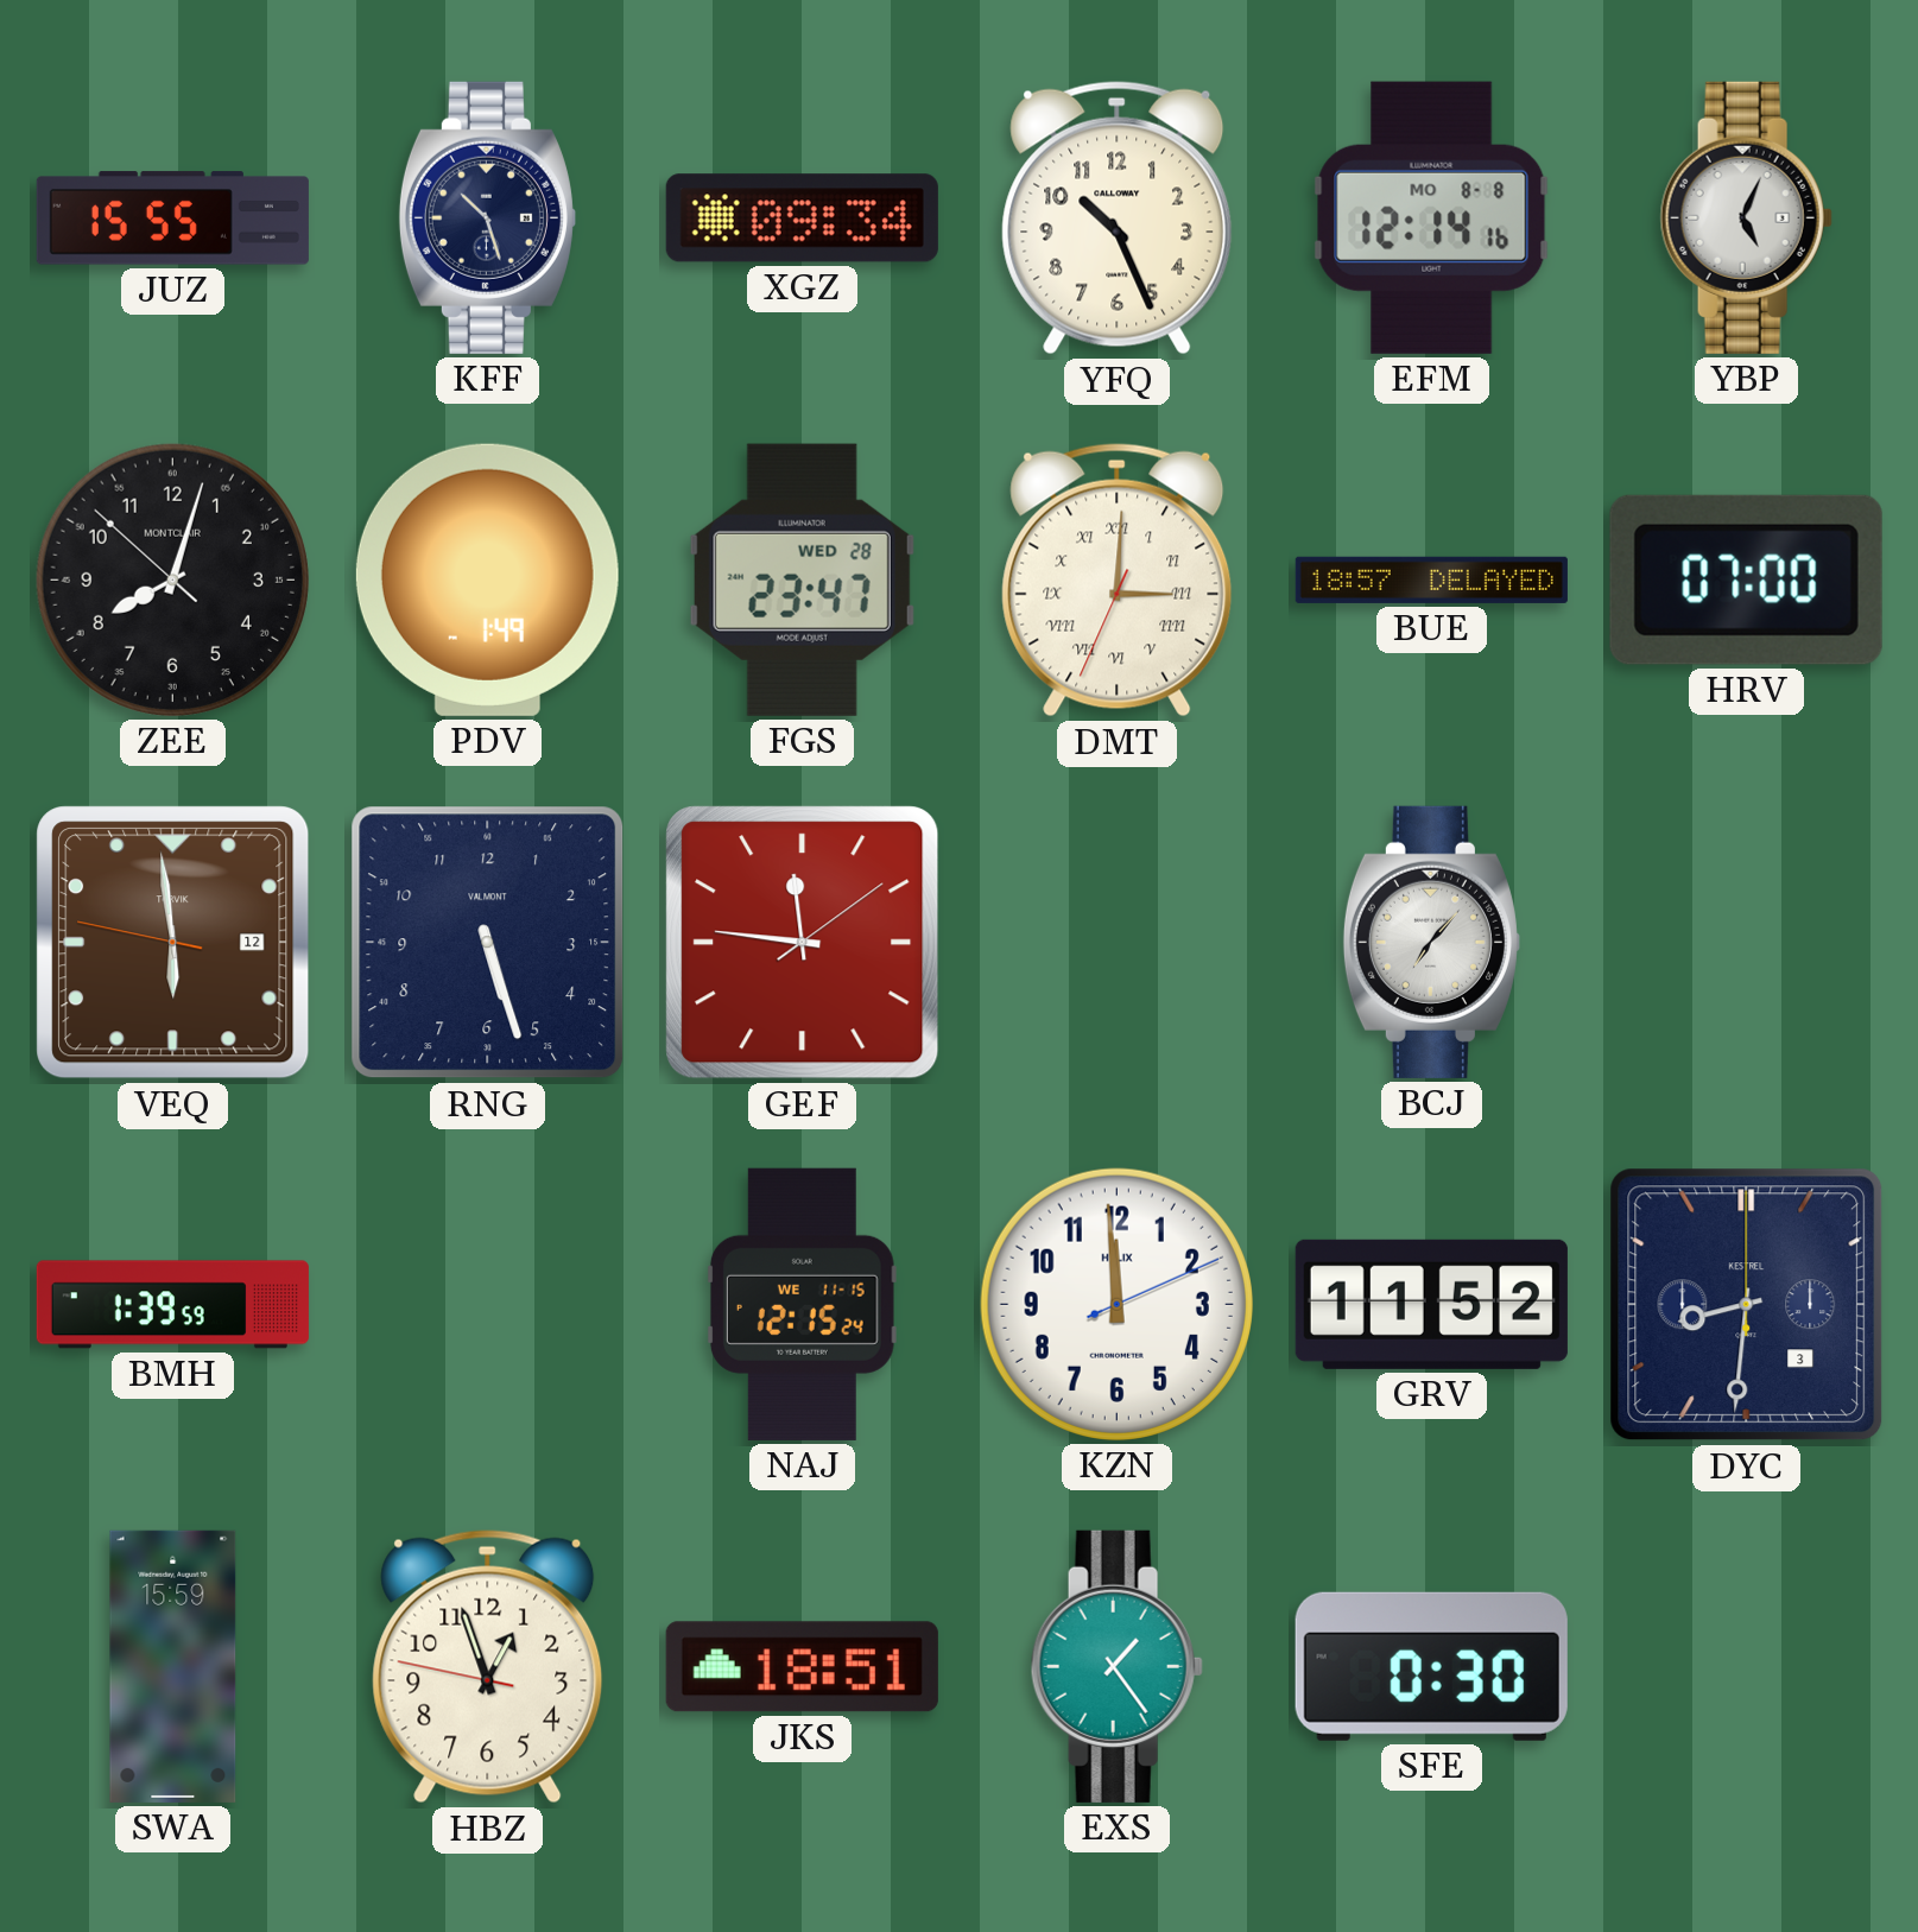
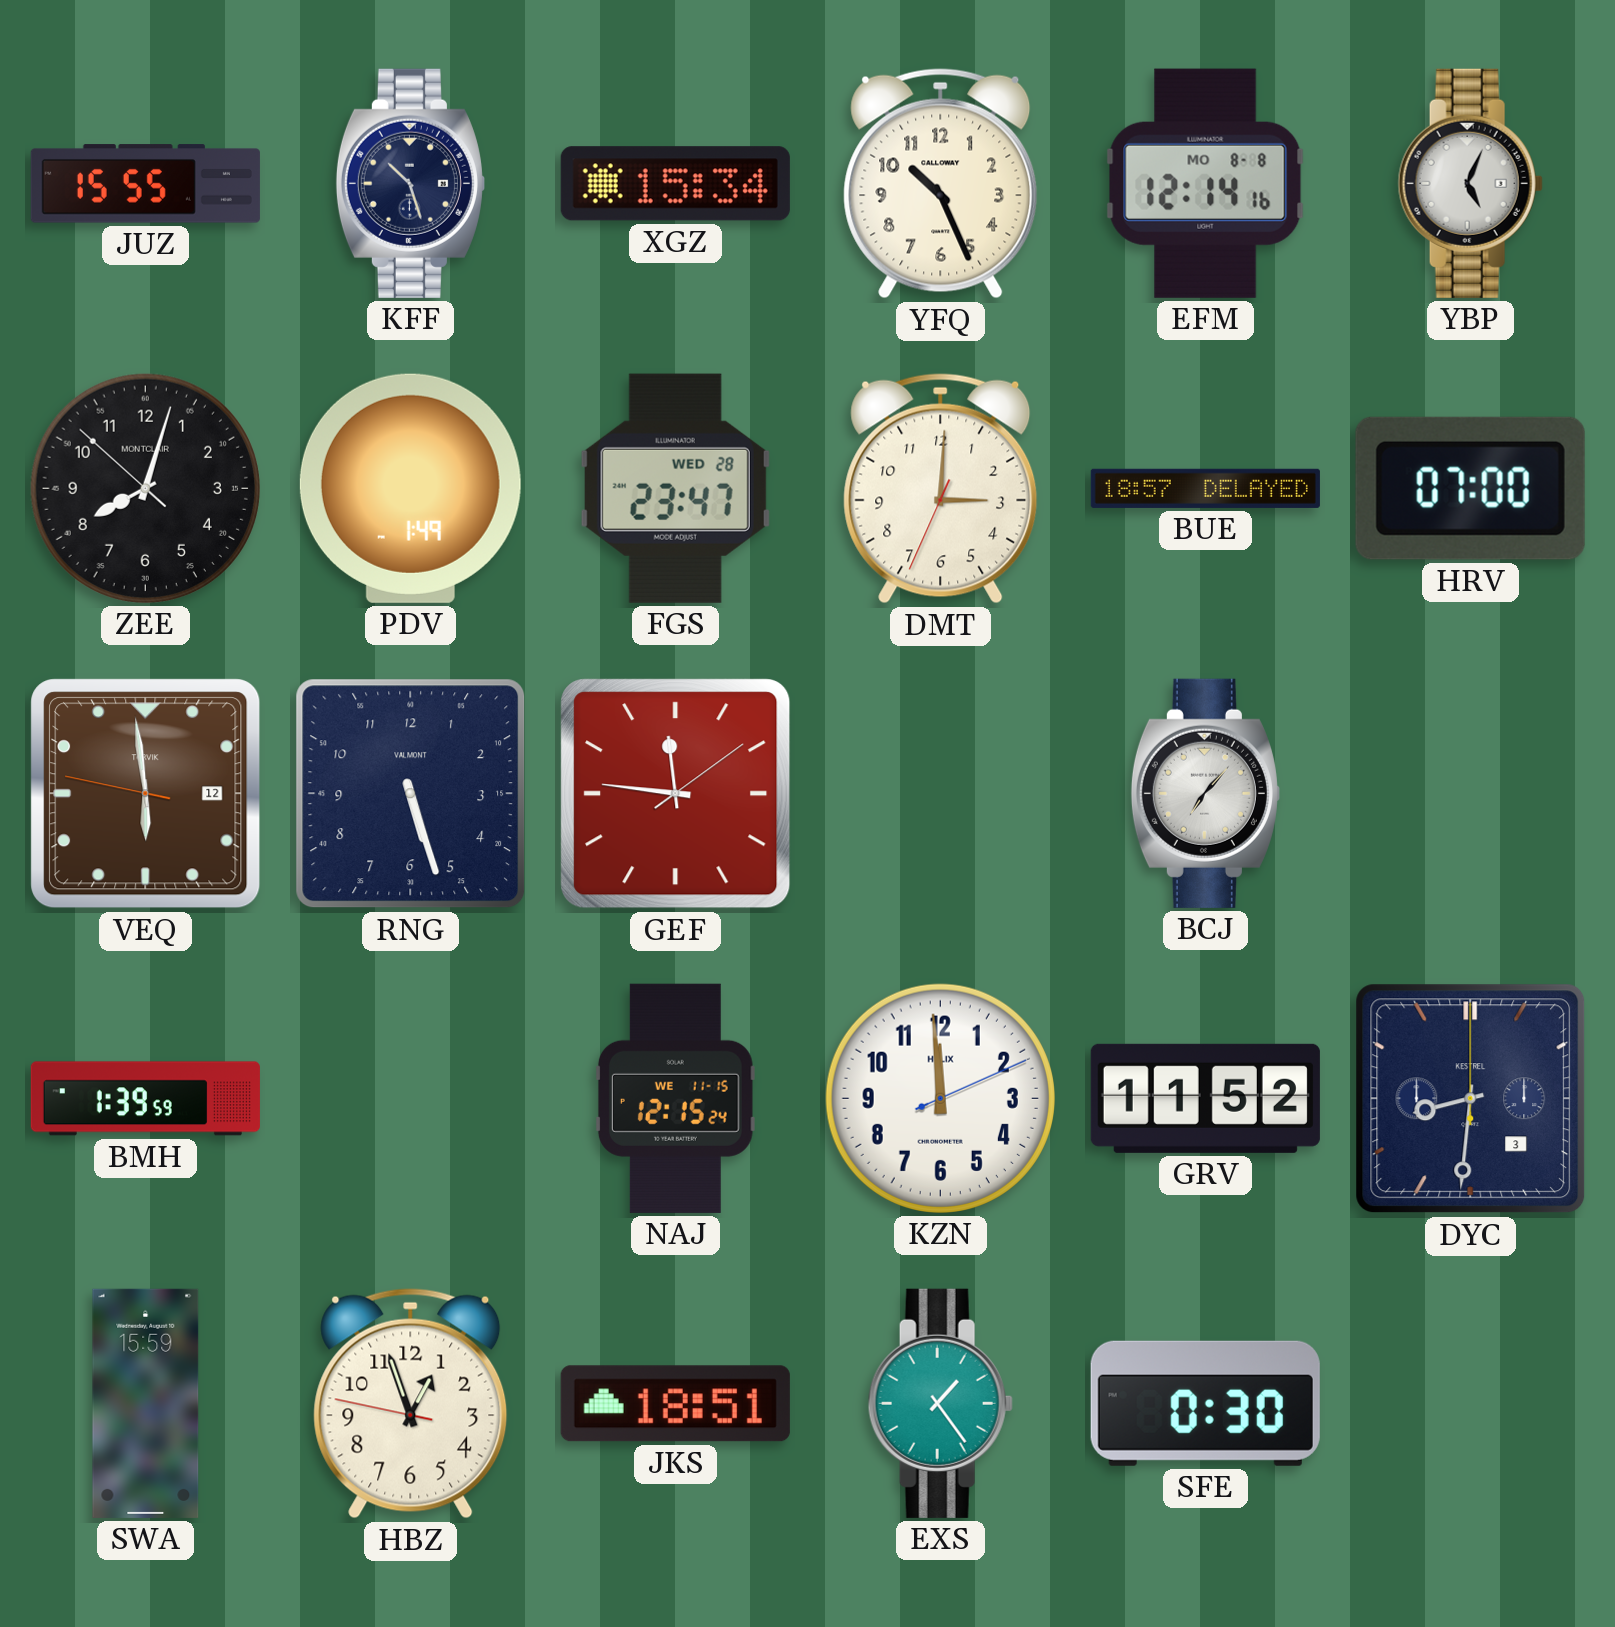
XGZ: 09:34 -> 15:34
DMT numerals: Roman -> Arabic
